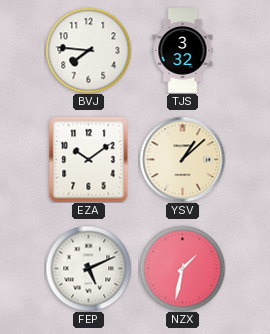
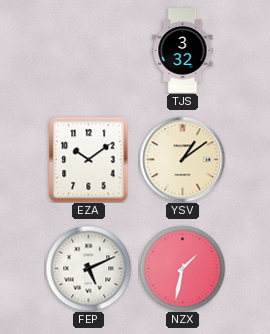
BVJ: 7:46 -> none
YSV: 1:08 -> 1:09
